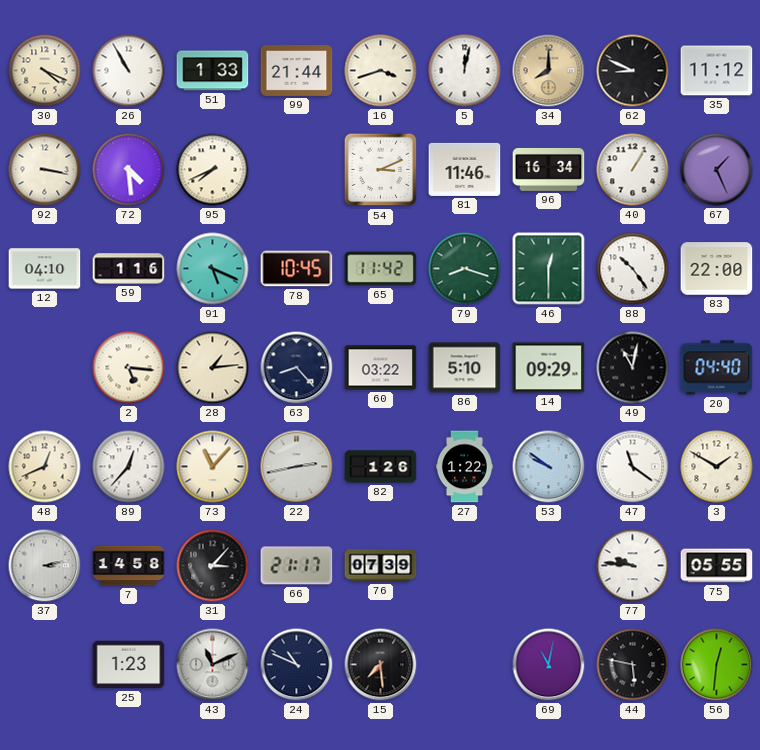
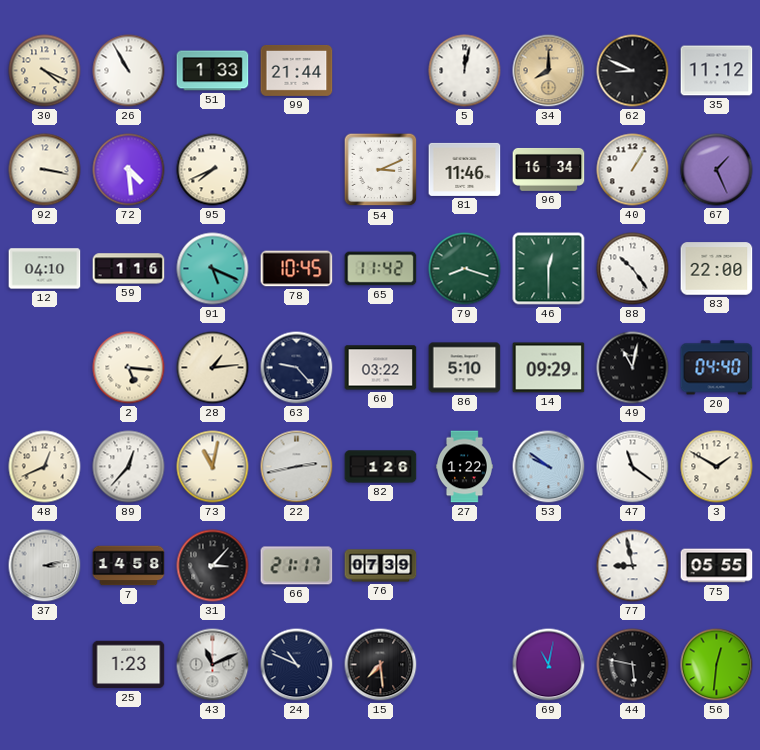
16: 3:42 -> none
63: 8:23 -> 9:23
73: 11:07 -> 11:02
77: 9:46 -> 8:58
